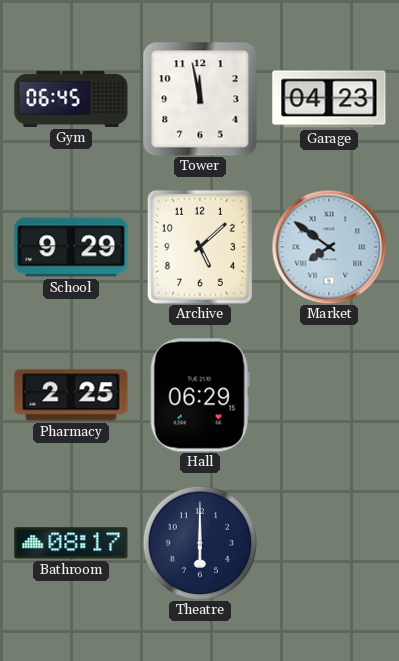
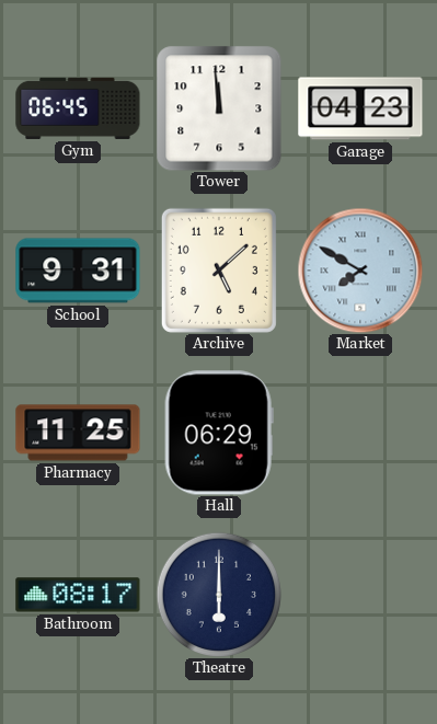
Tower: 11:58 -> 11:59
School: 9:29 -> 9:31
Market: 7:51 -> 7:50
Pharmacy: 2:25 -> 11:25
